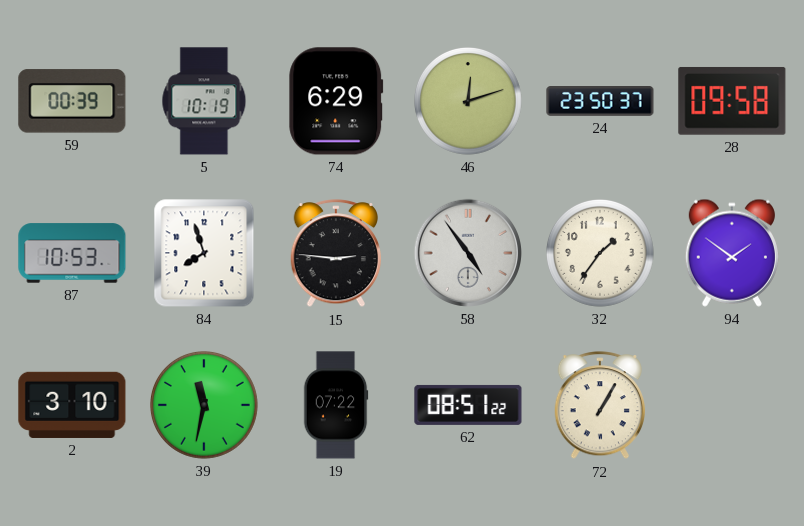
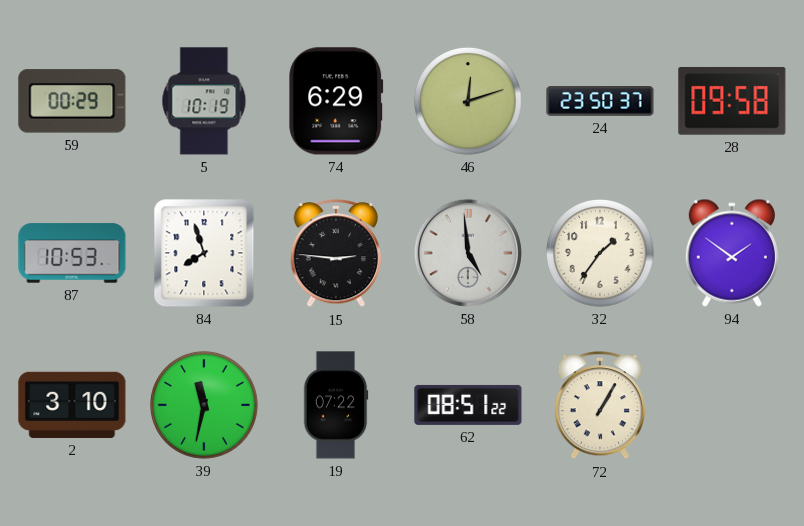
59: 00:39 -> 00:29
58: 4:54 -> 4:59
